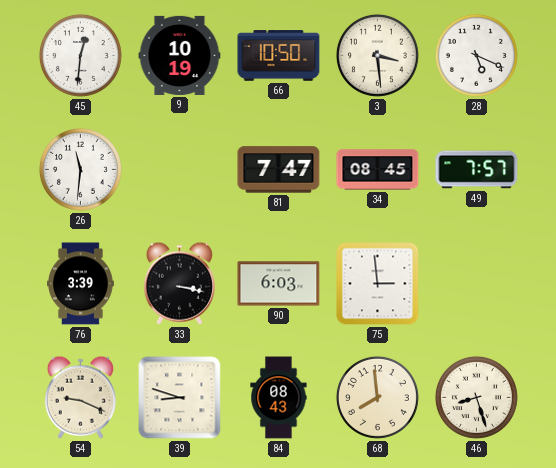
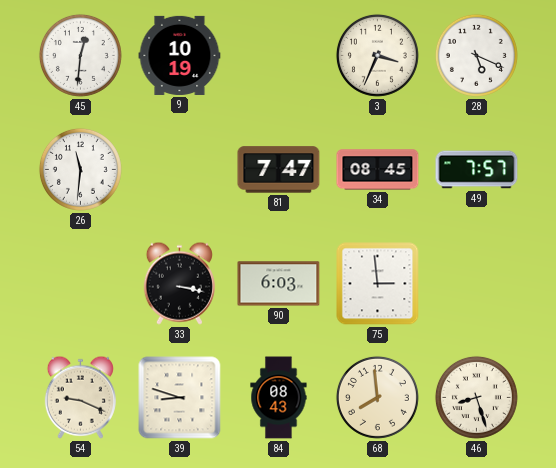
66: 10:50 -> none
3: 3:29 -> 3:34
76: 3:39 -> none
